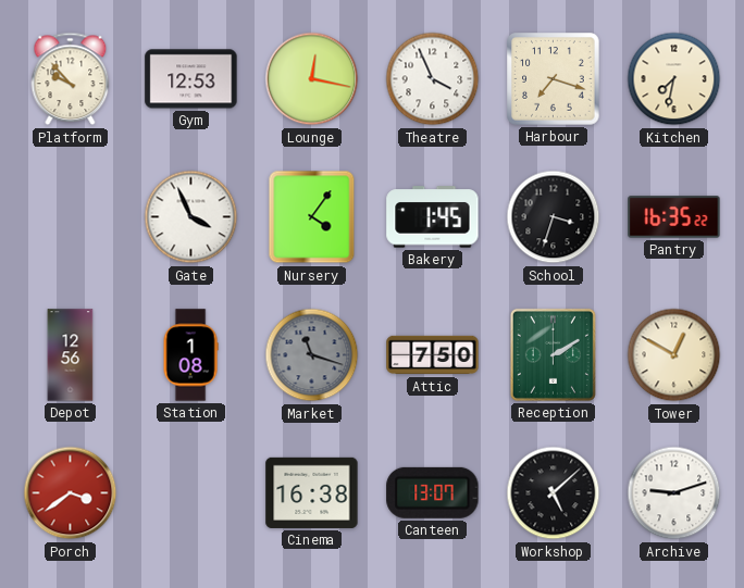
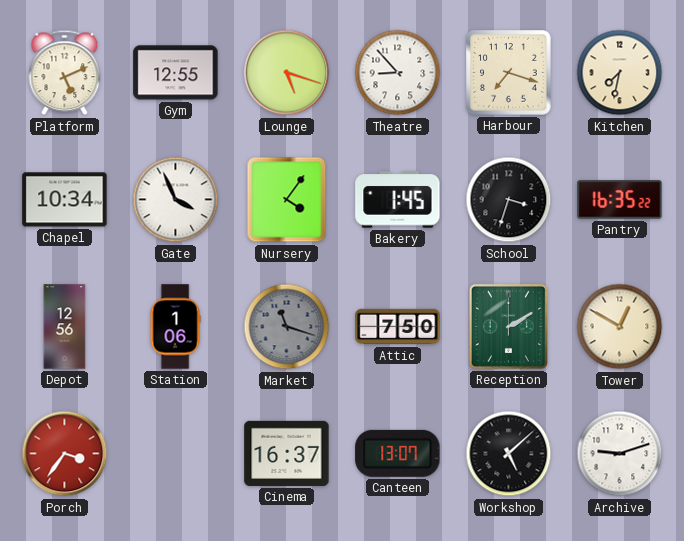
Platform: 9:53 -> 5:11
Gym: 12:53 -> 12:55
Lounge: 12:17 -> 5:18
Theatre: 3:56 -> 8:53
Chapel: none -> 10:34
Station: 1:08 -> 1:06
Porch: 3:39 -> 3:36
Cinema: 16:38 -> 16:37
